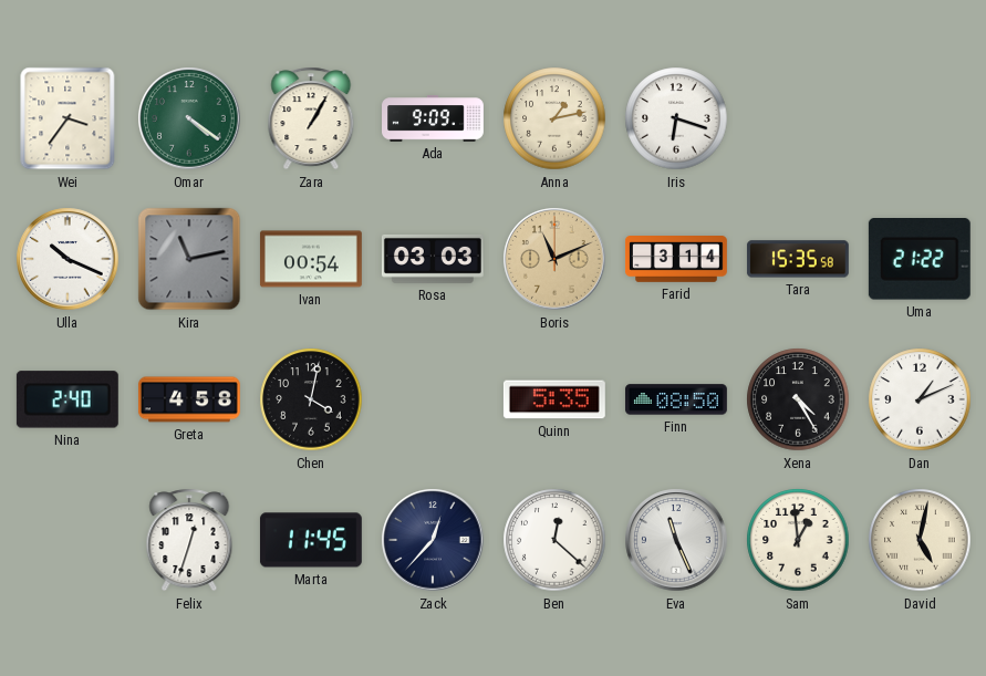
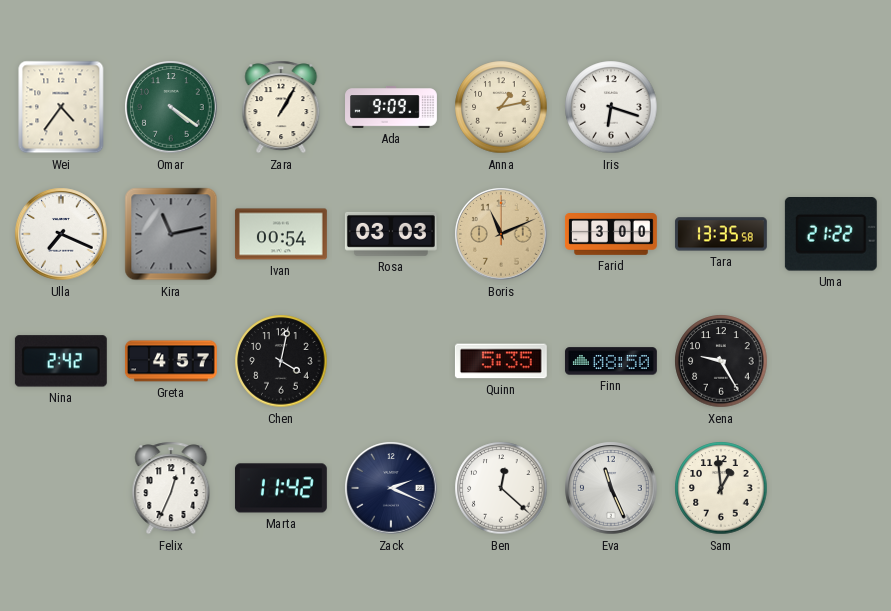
Wei: 3:36 -> 4:36
Ulla: 10:19 -> 7:19
Farid: 3:14 -> 3:00
Tara: 15:35 -> 13:35
Nina: 2:40 -> 2:42
Greta: 4:58 -> 4:57
Xena: 4:25 -> 9:25
Dan: 1:11 -> none
Felix: 12:33 -> 12:34
Marta: 11:45 -> 11:42
Zack: 12:37 -> 2:19
David: 5:02 -> none
